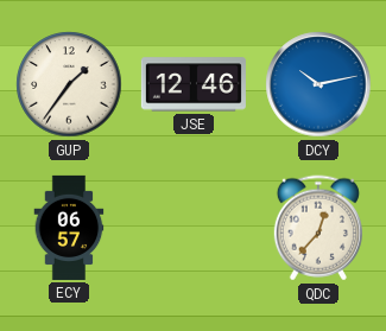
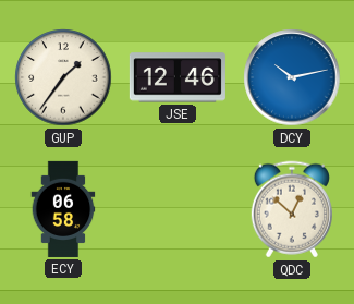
ECY: 06:57 -> 06:58
QDC: 12:37 -> 12:52
